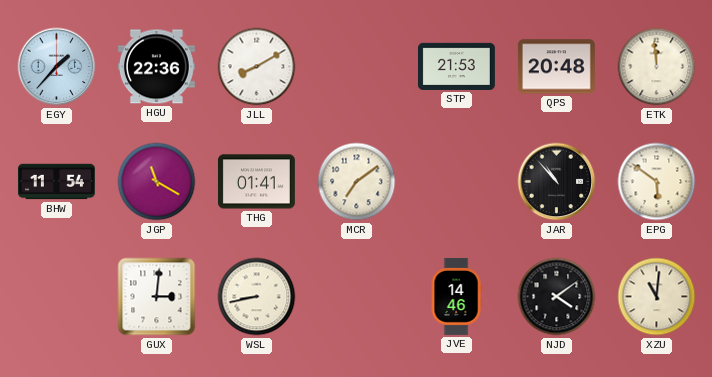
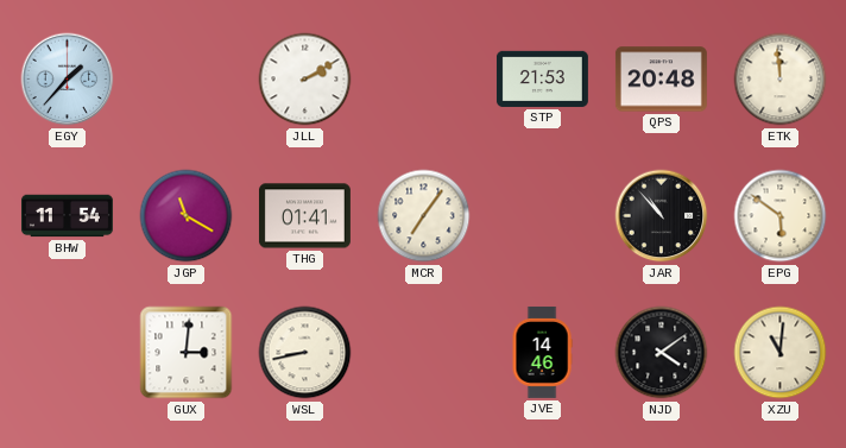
HGU: 22:36 -> none
JLL: 8:10 -> 2:10
MCR: 7:09 -> 7:06
